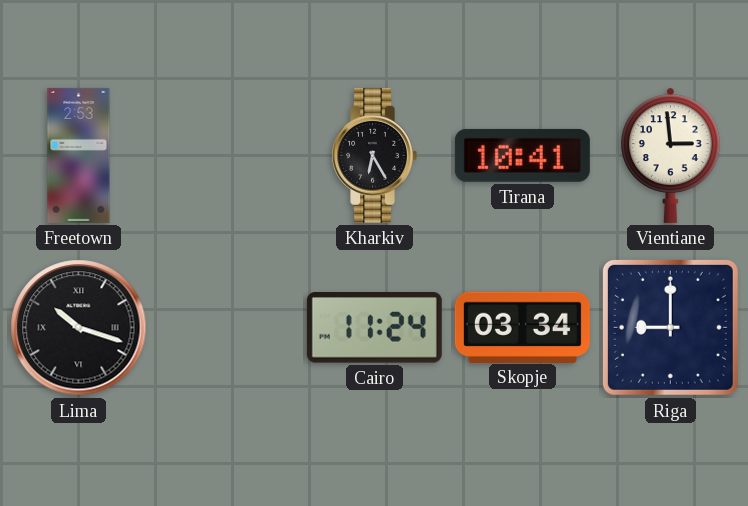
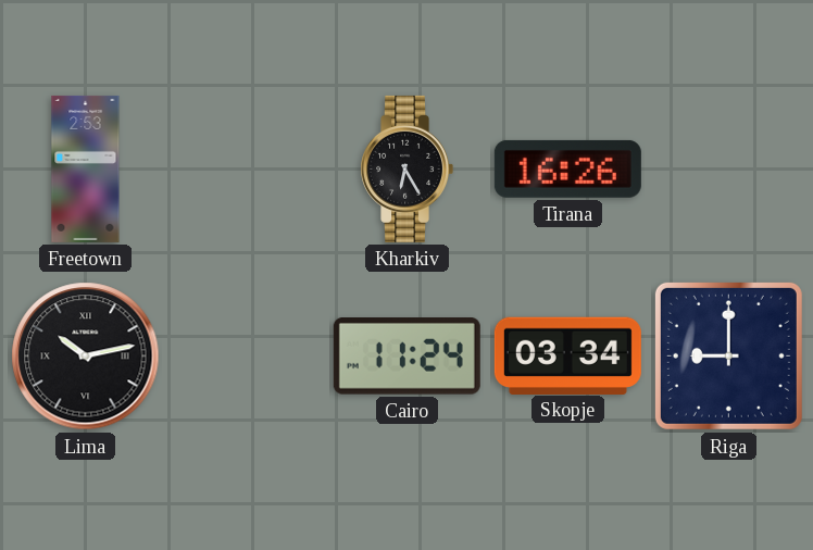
Tirana: 10:41 -> 16:26
Vientiane: 2:59 -> none
Lima: 10:18 -> 10:13
